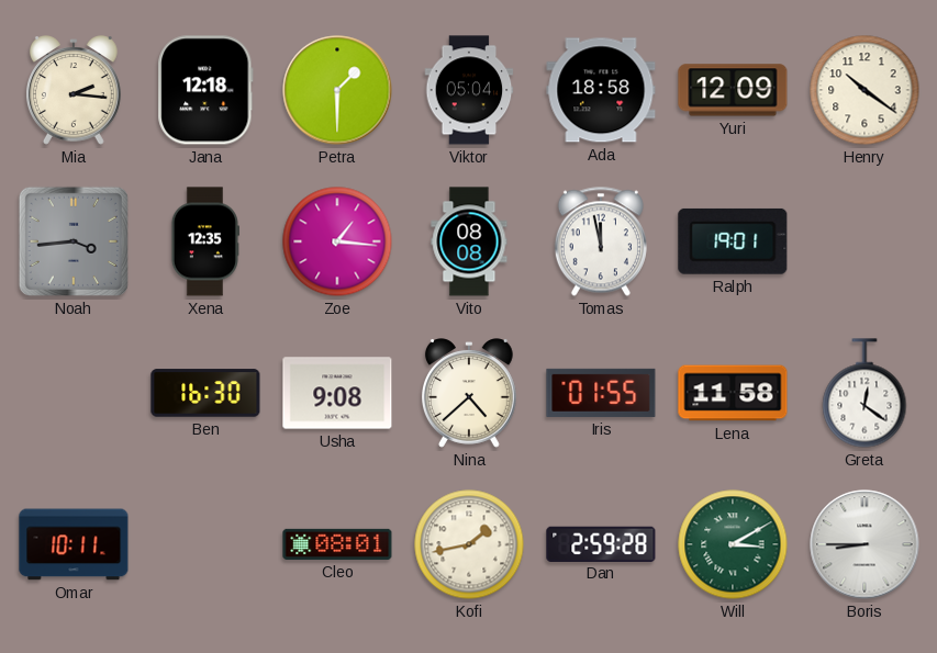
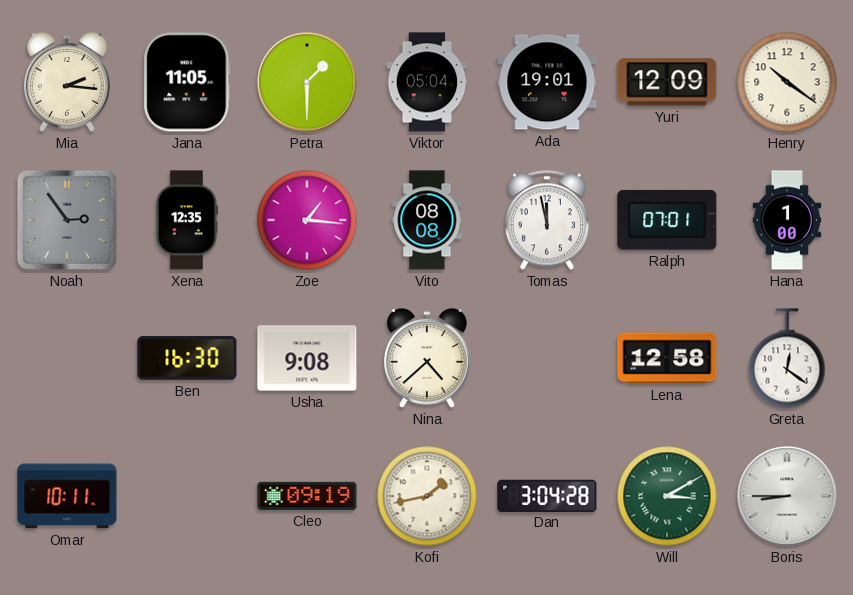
Jana: 12:18 -> 11:05
Ada: 18:58 -> 19:01
Noah: 3:44 -> 2:54
Ralph: 19:01 -> 07:01
Hana: none -> 1:00
Iris: 01:55 -> none
Lena: 11:58 -> 12:58
Cleo: 08:01 -> 09:19
Dan: 2:59 -> 3:04
